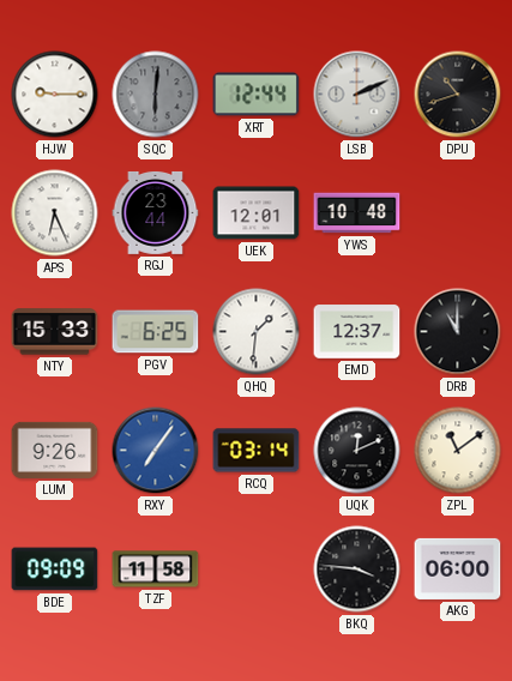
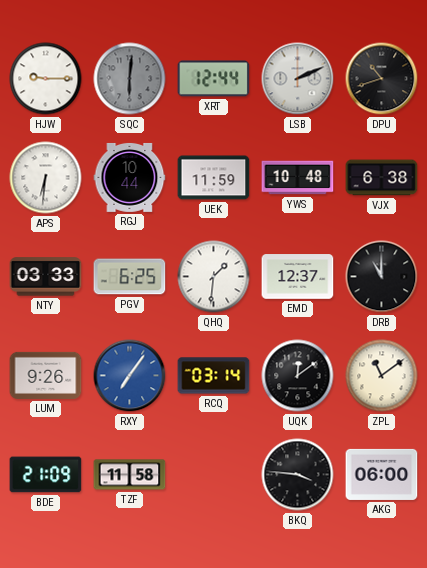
APS: 6:26 -> 6:31
RGJ: 23:44 -> 10:44
UEK: 12:01 -> 11:59
VJX: none -> 6:38
NTY: 15:33 -> 03:33
UQK: 12:11 -> 12:09
BDE: 09:09 -> 21:09
